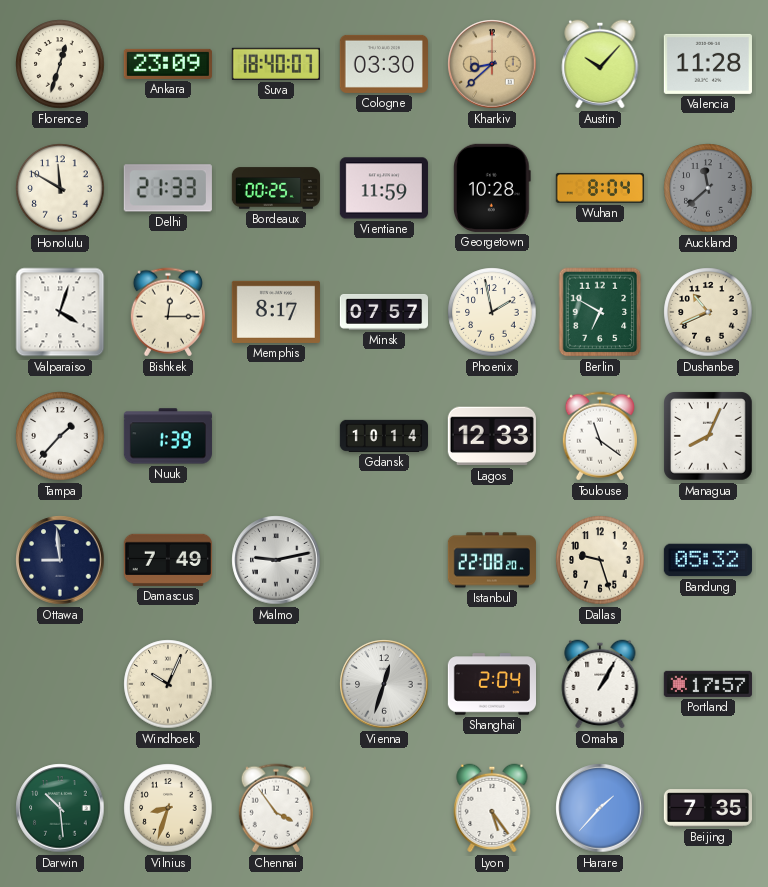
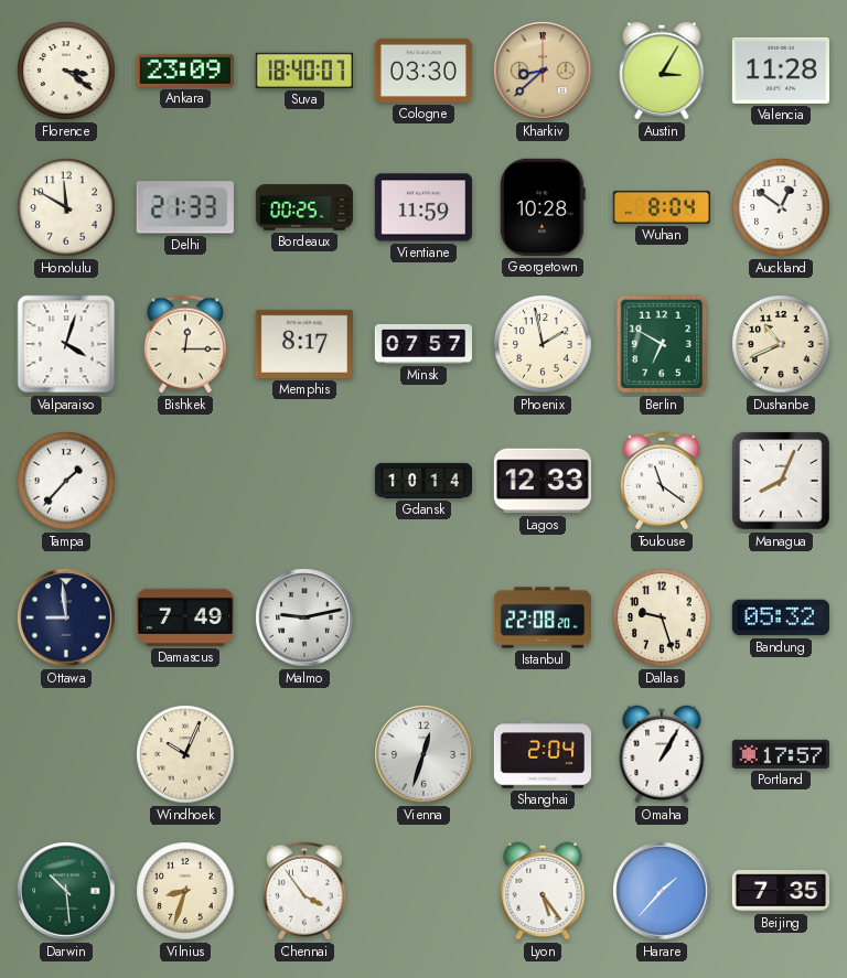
Florence: 12:33 -> 3:21
Austin: 10:07 -> 3:05
Auckland: 11:38 -> 12:51
Auckland dial: grey -> white
Nuuk: 1:39 -> none
